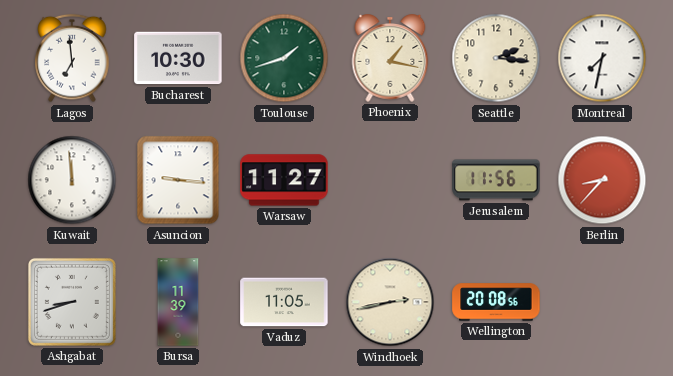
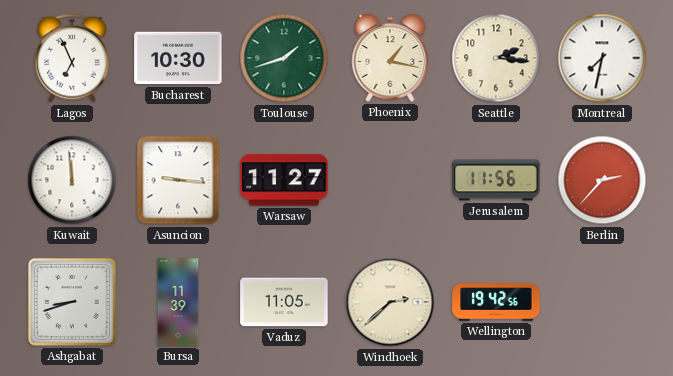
Lagos: 6:59 -> 6:56
Berlin: 8:37 -> 2:37
Windhoek: 2:43 -> 2:38
Wellington: 20:08 -> 19:42
